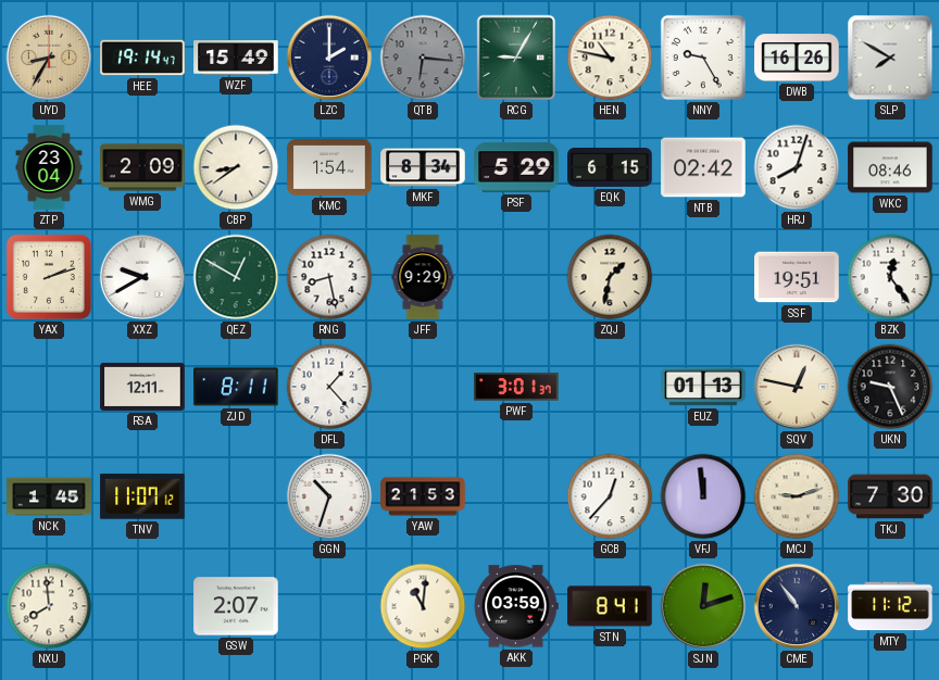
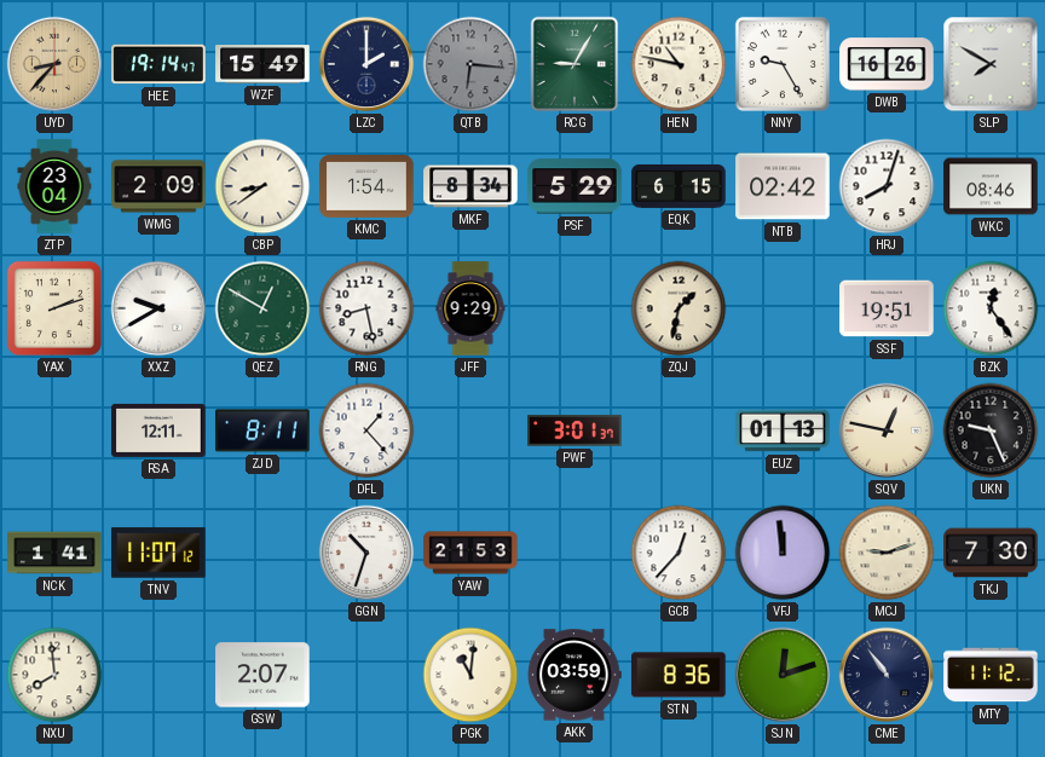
UYD: 8:35 -> 8:37
NCK: 1:45 -> 1:41
STN: 8:41 -> 8:36
